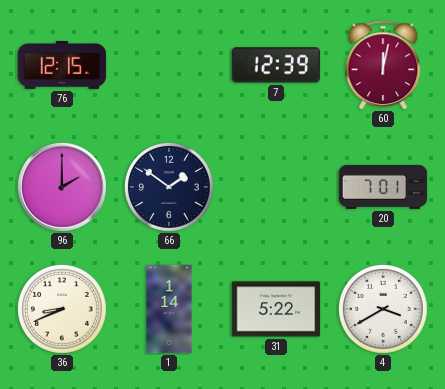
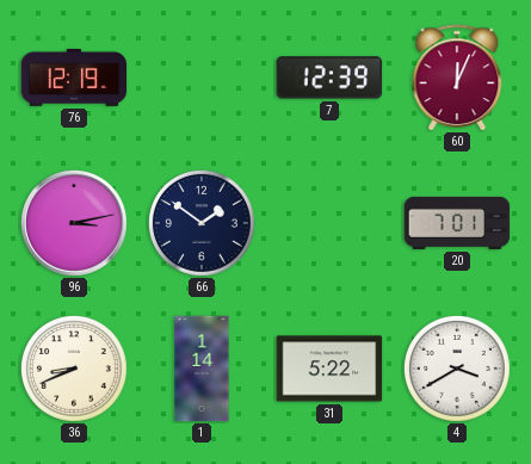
76: 12:15 -> 12:19
60: 12:02 -> 12:04
96: 2:00 -> 3:13
